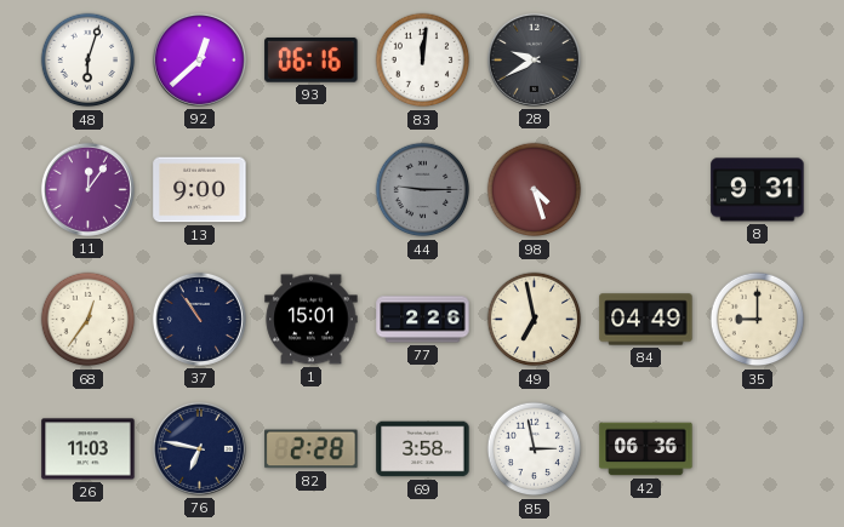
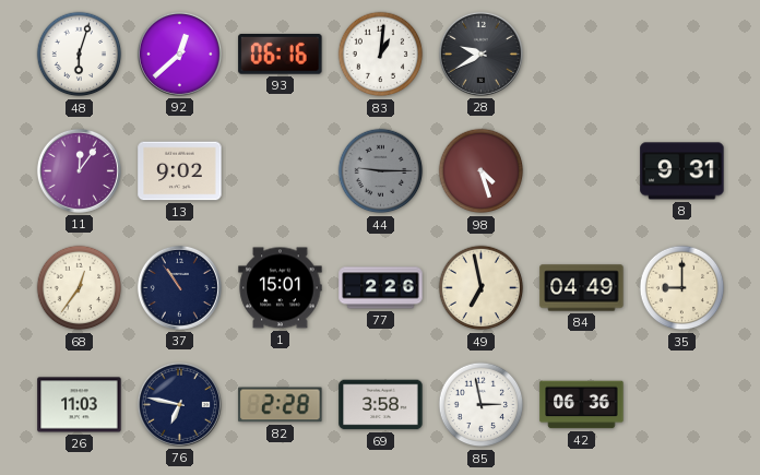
83: 12:01 -> 1:01
13: 9:00 -> 9:02
